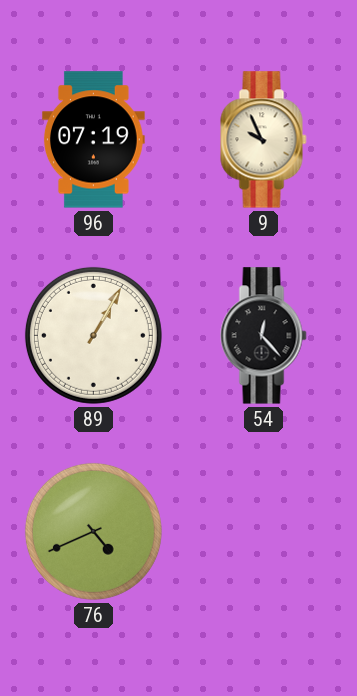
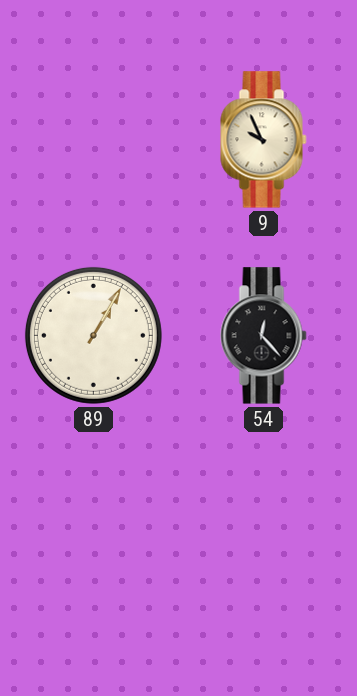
96: 07:19 -> none
76: 4:41 -> none
